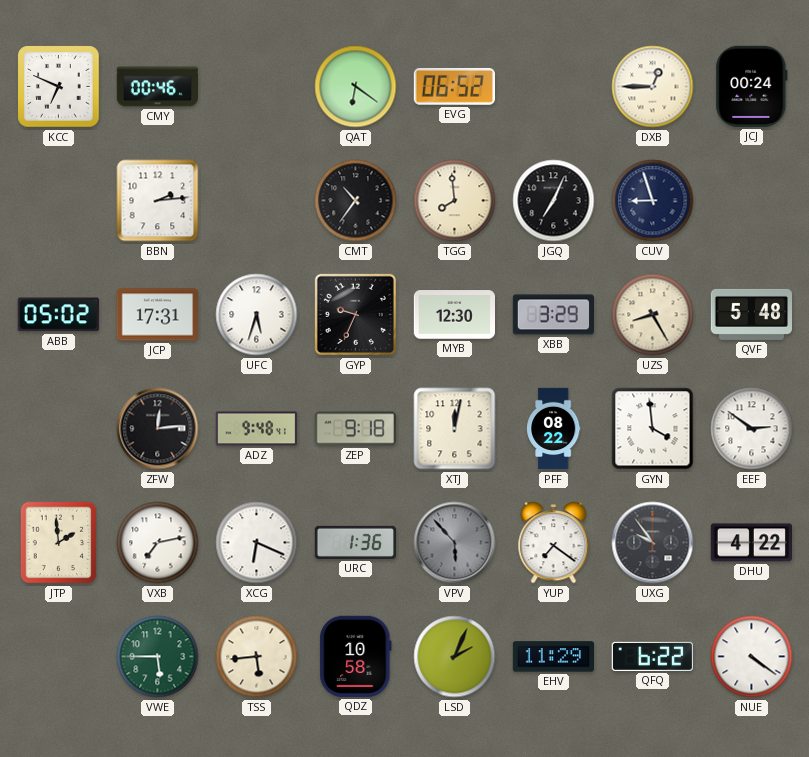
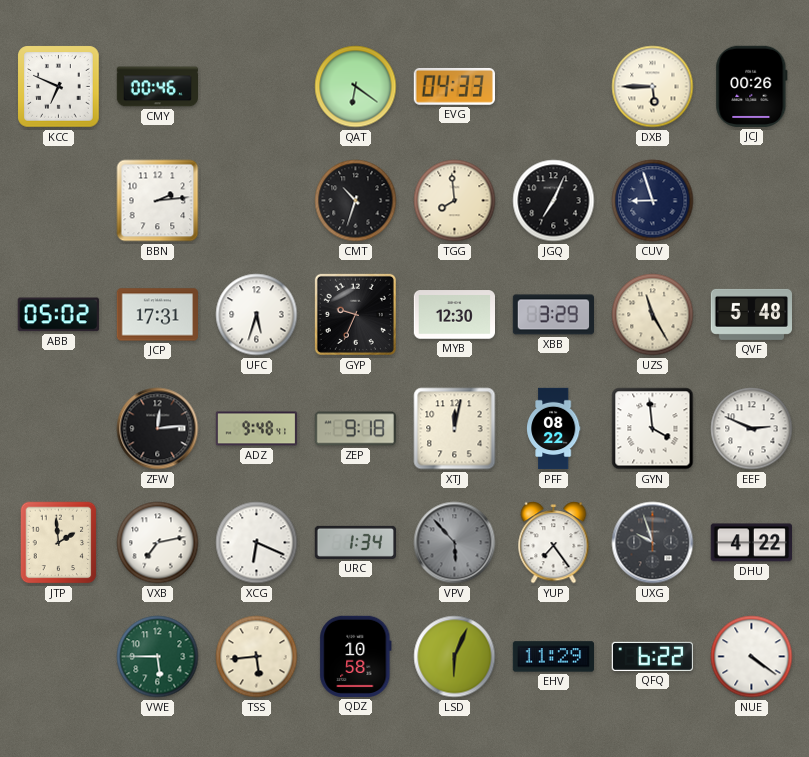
EVG: 06:52 -> 04:33
DXB: 12:45 -> 5:45
JCJ: 00:24 -> 00:26
CMT: 10:36 -> 10:33
UZS: 8:25 -> 11:25
EEF: 2:51 -> 2:49
URC: 1:36 -> 1:34
YUP: 7:21 -> 7:24
UXG: 9:54 -> 9:57
LSD: 2:04 -> 6:04
